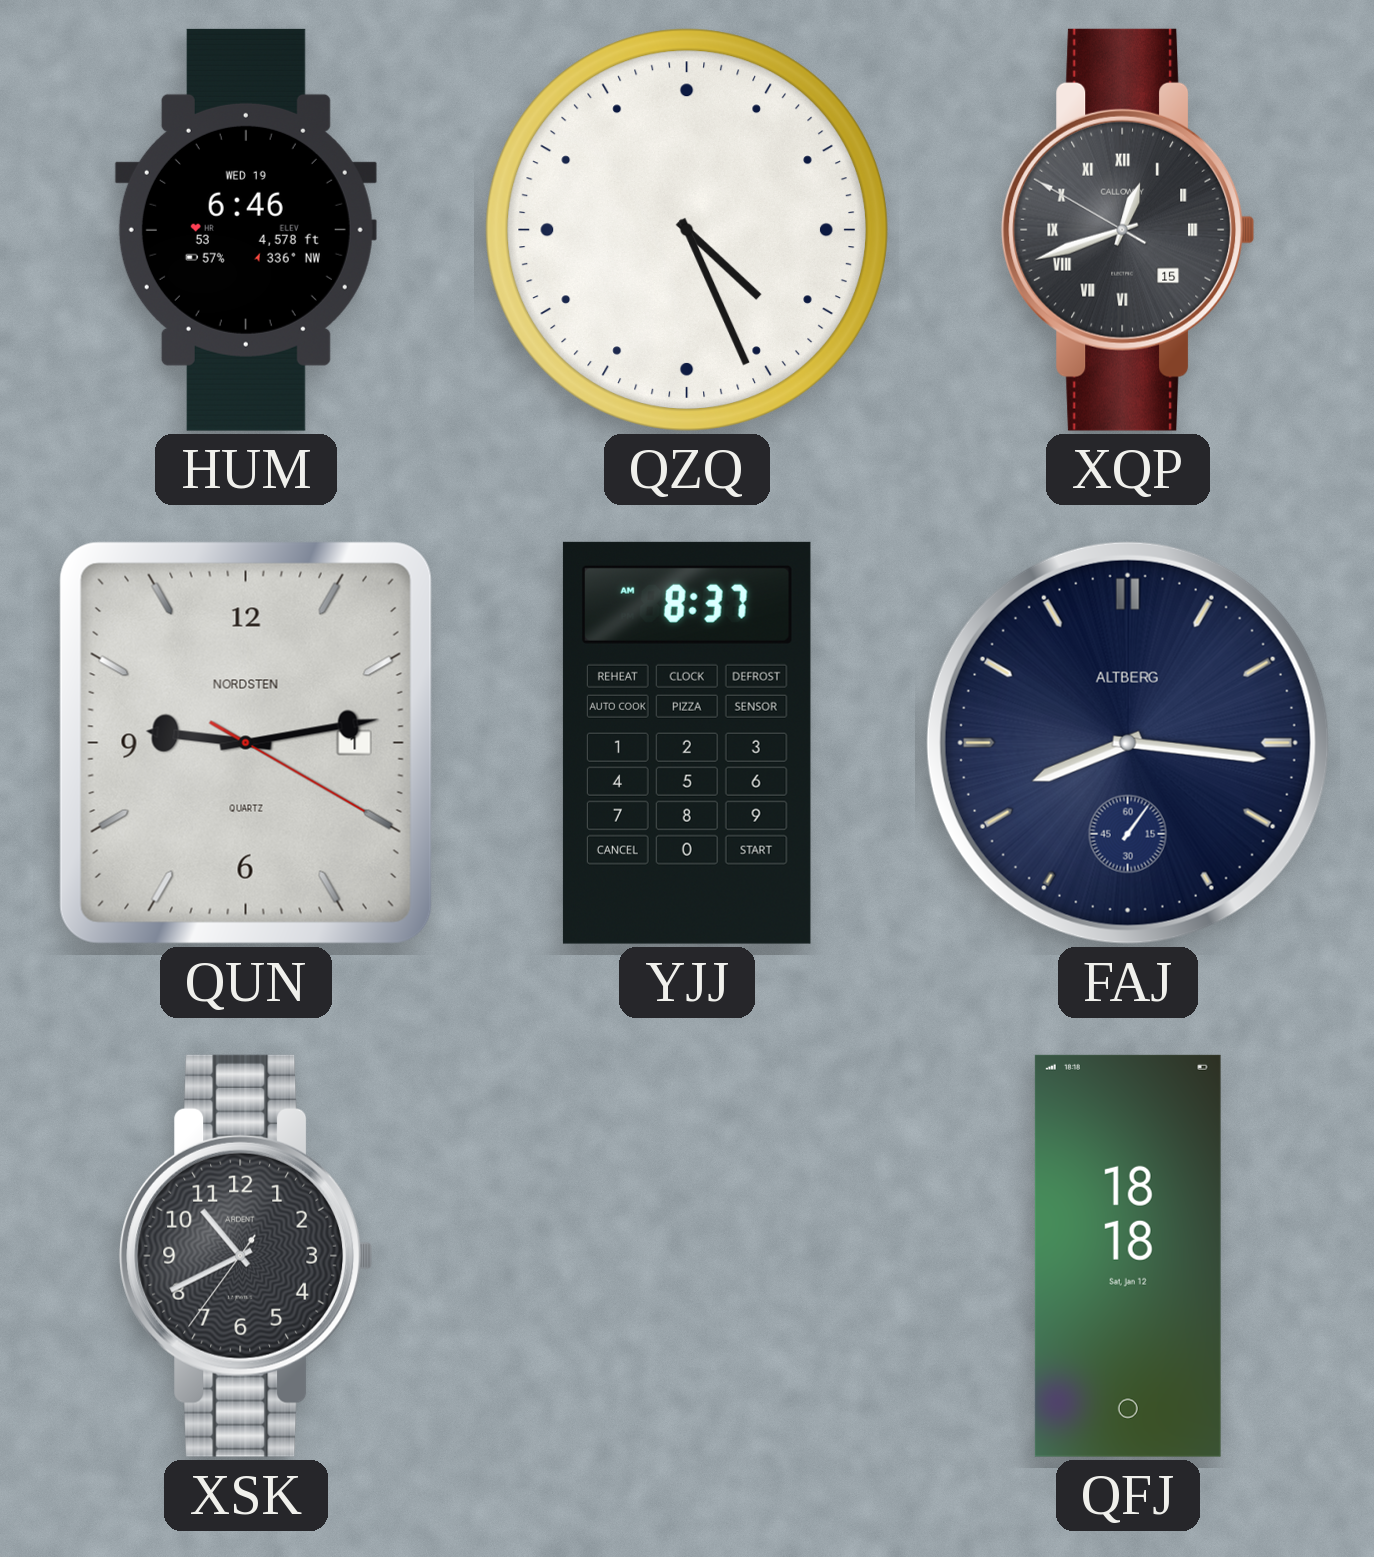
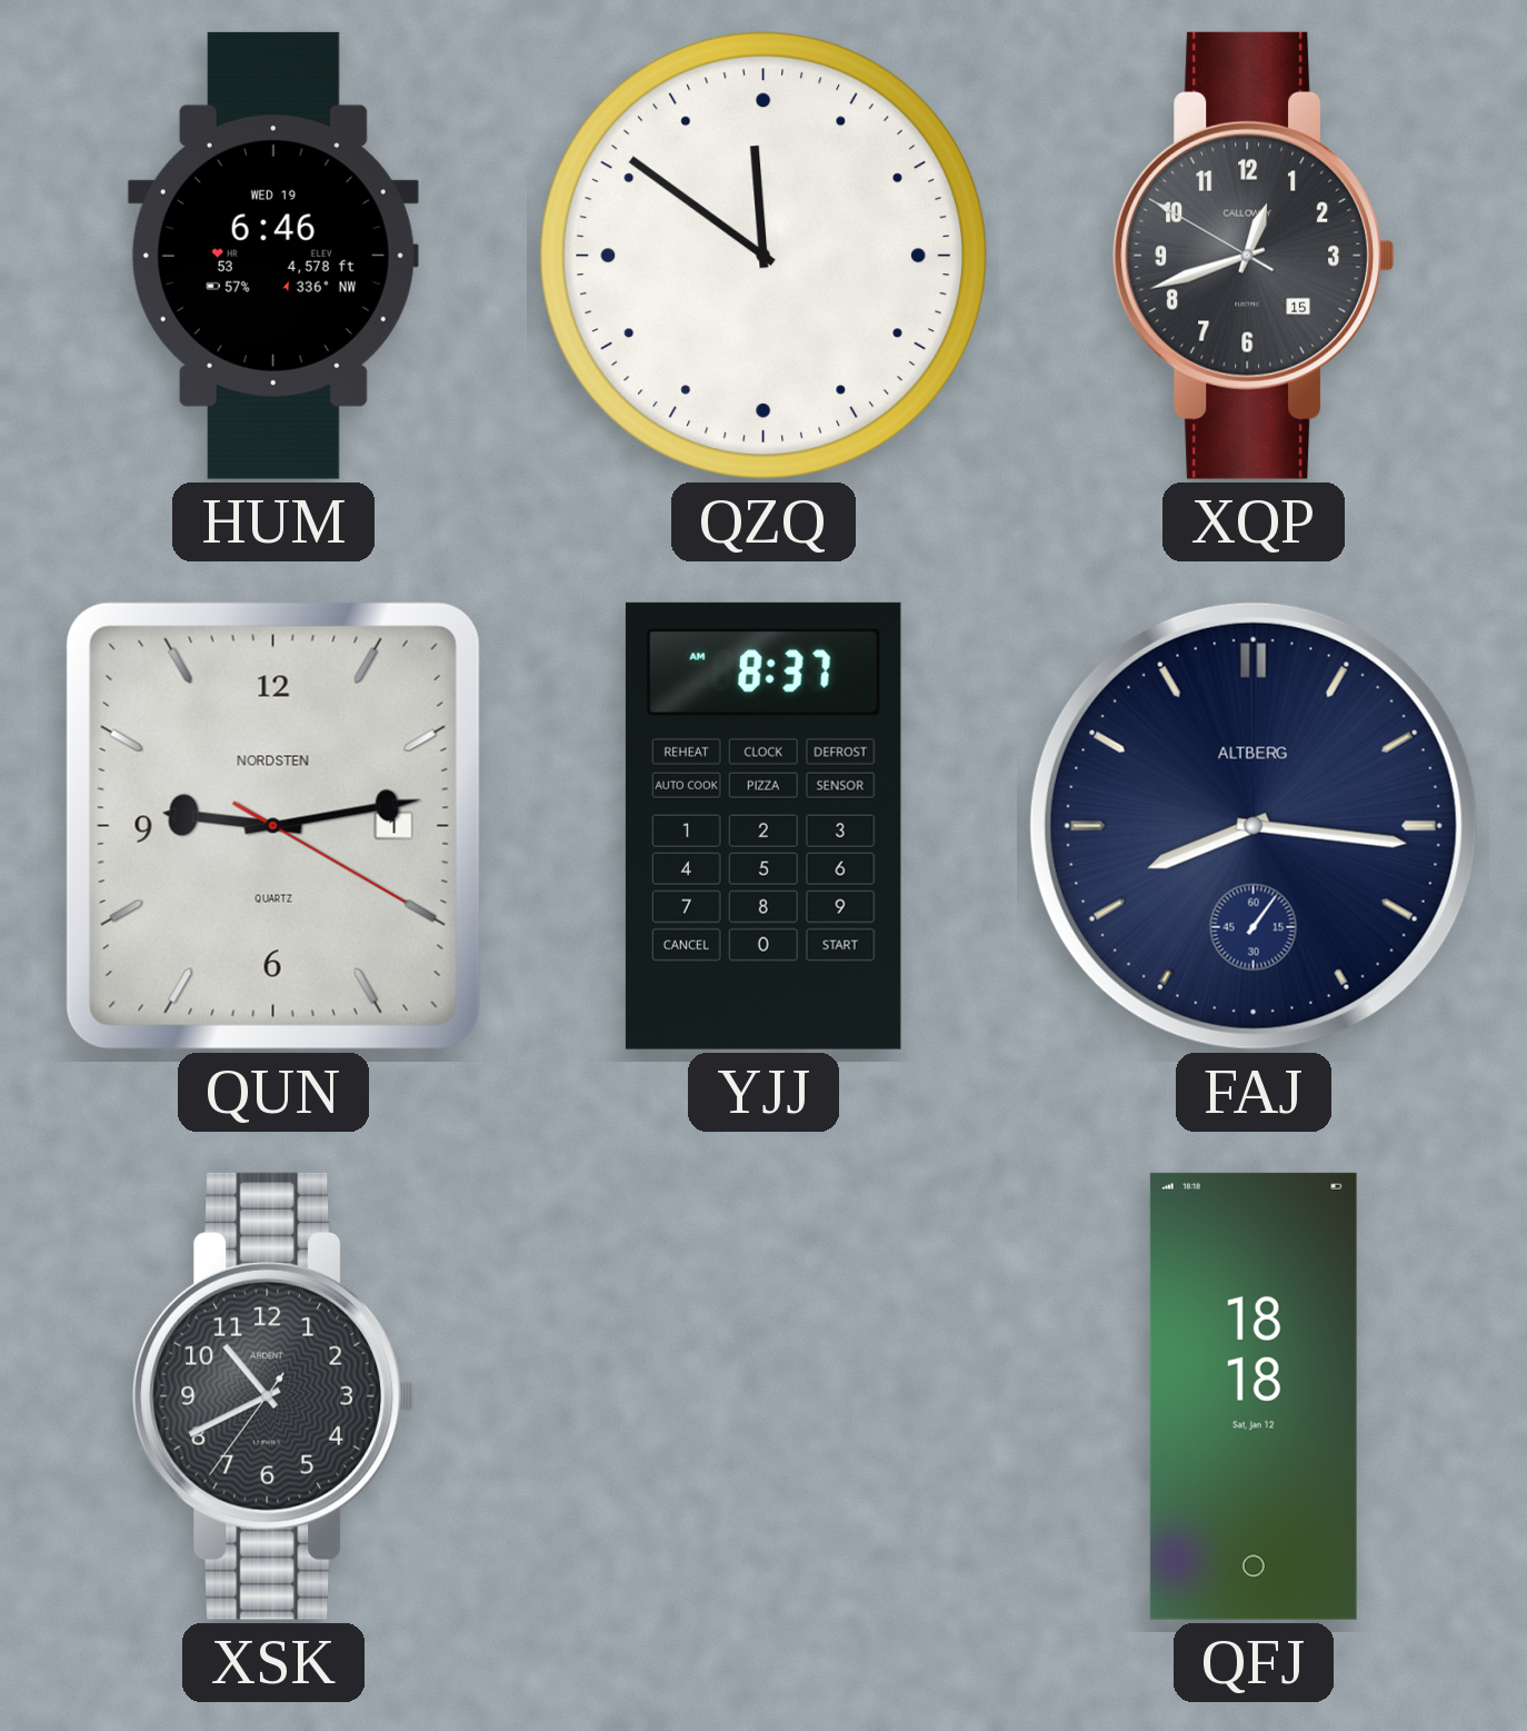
QZQ: 4:26 -> 11:51
XQP numerals: Roman -> Arabic
